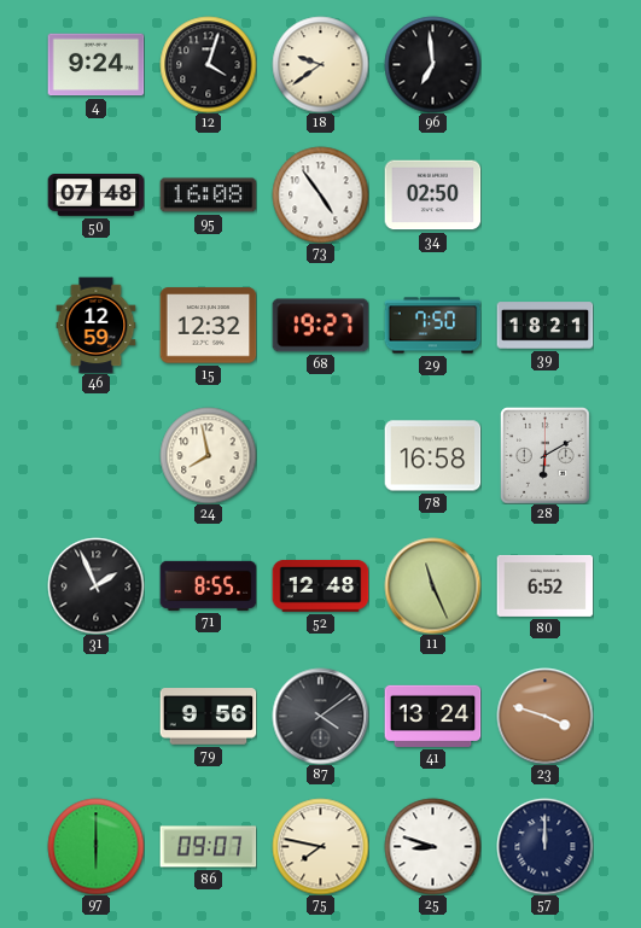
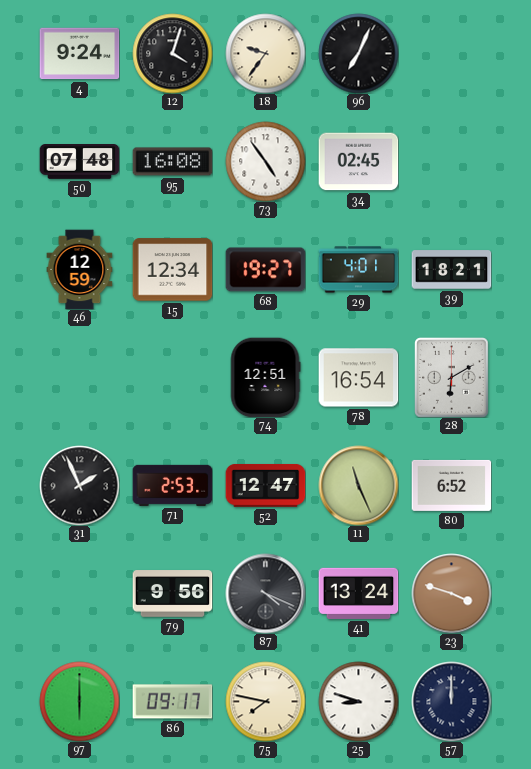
18: 9:39 -> 9:36
96: 6:59 -> 7:04
34: 02:50 -> 02:45
15: 12:32 -> 12:34
29: 7:50 -> 4:01
24: 7:58 -> none
74: none -> 12:51
78: 16:58 -> 16:54
71: 8:55 -> 2:53
52: 12:48 -> 12:47
87: 4:09 -> 4:19
86: 09:07 -> 09:17
